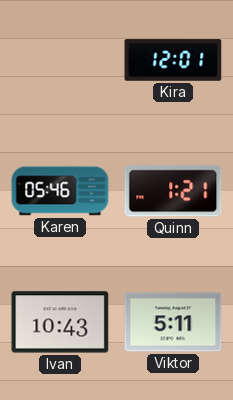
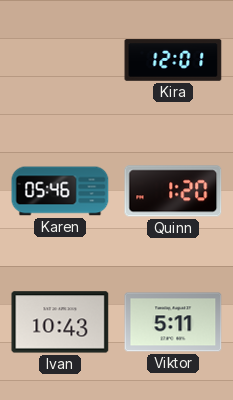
Quinn: 1:21 -> 1:20
